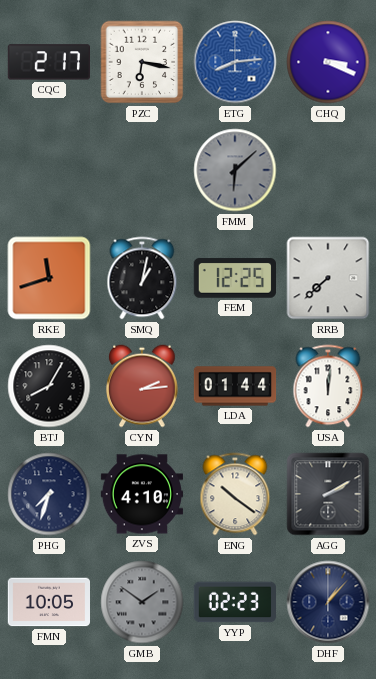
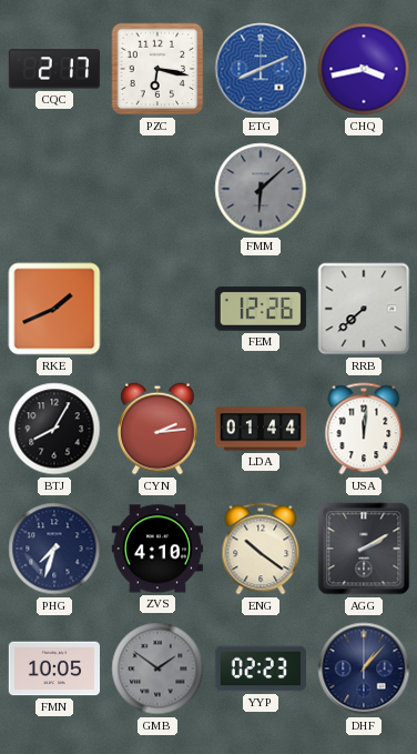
ETG: 8:14 -> 8:11
CHQ: 3:19 -> 3:43
RKE: 11:42 -> 1:41
SMQ: 1:02 -> none
FEM: 12:25 -> 12:26
